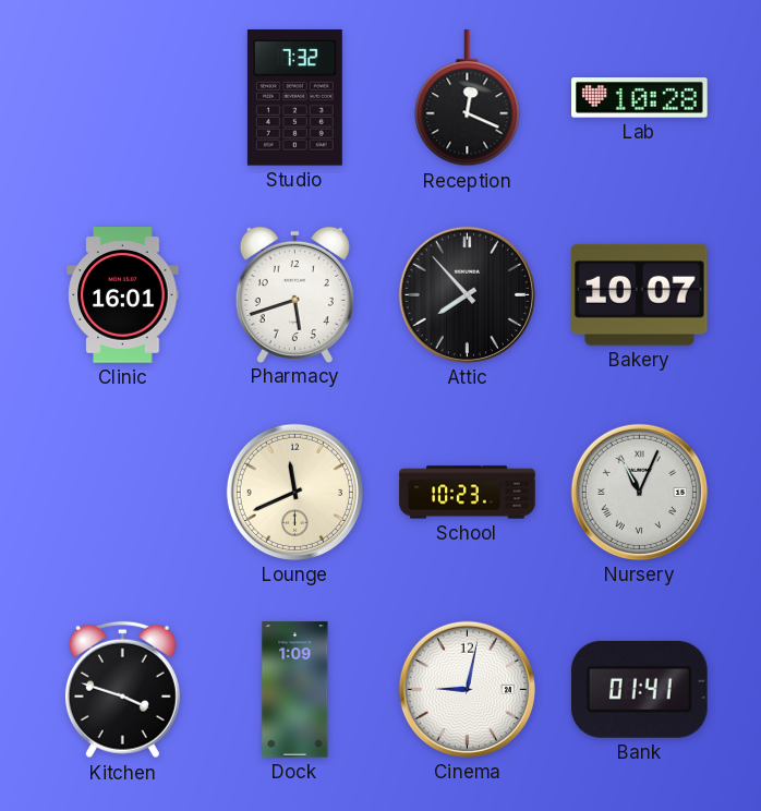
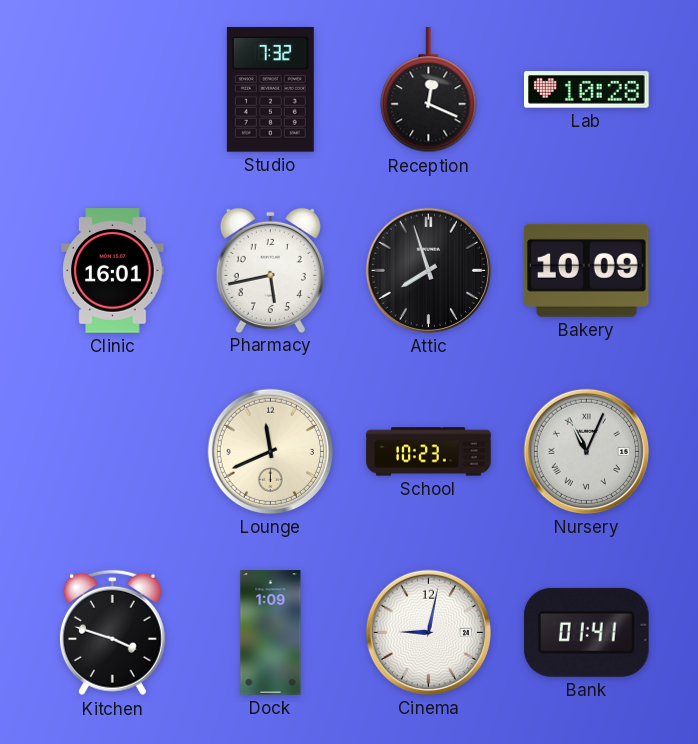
Pharmacy: 5:42 -> 5:43
Attic: 7:53 -> 7:57
Bakery: 10:07 -> 10:09
